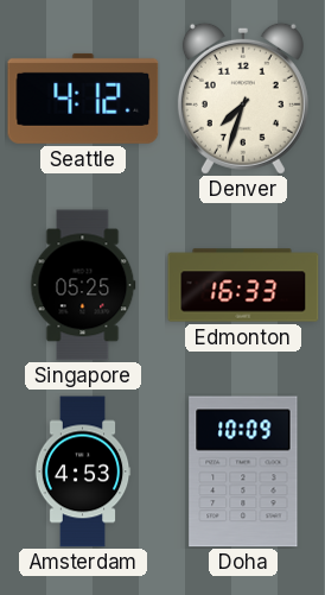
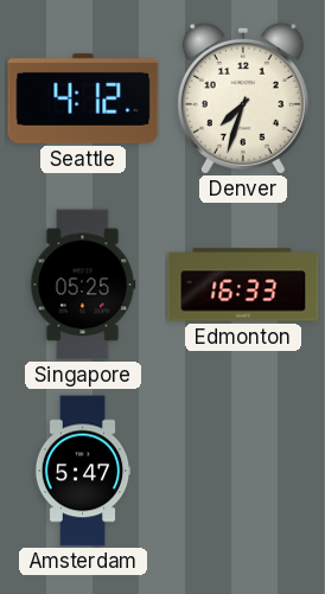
Amsterdam: 4:53 -> 5:47
Doha: 10:09 -> none
